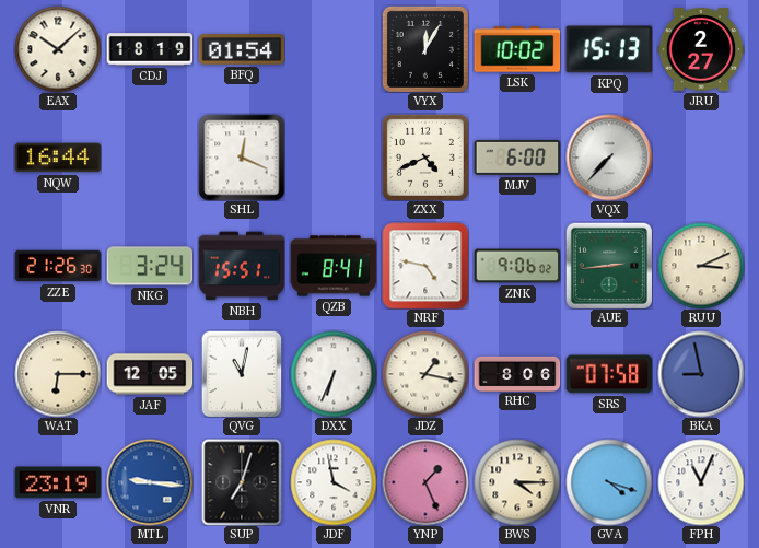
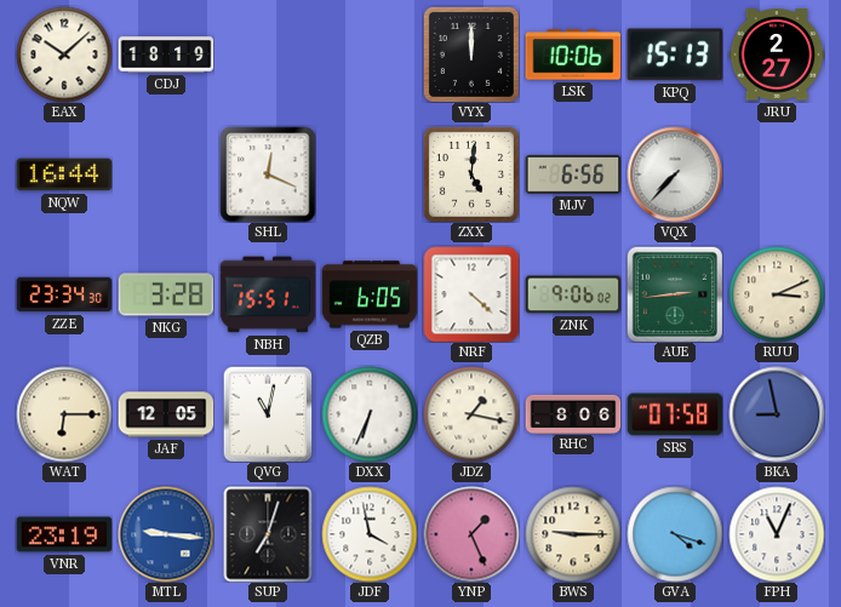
BFQ: 01:54 -> none
VYX: 12:05 -> 12:00
LSK: 10:02 -> 10:06
ZXX: 4:41 -> 5:01
MJV: 6:00 -> 6:56
ZZE: 21:26 -> 23:34
NKG: 3:24 -> 3:28
QZB: 8:41 -> 6:05
NRF: 4:47 -> 4:22
BWS: 4:15 -> 9:15
